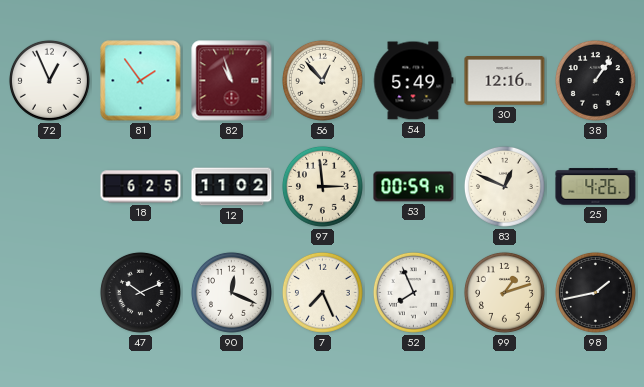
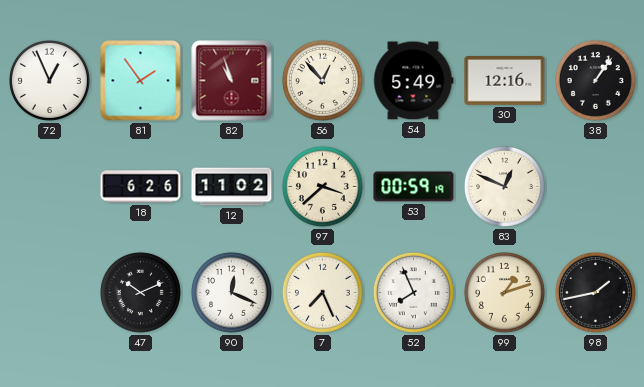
18: 6:25 -> 6:26
97: 2:59 -> 3:38
25: 4:26 -> none
